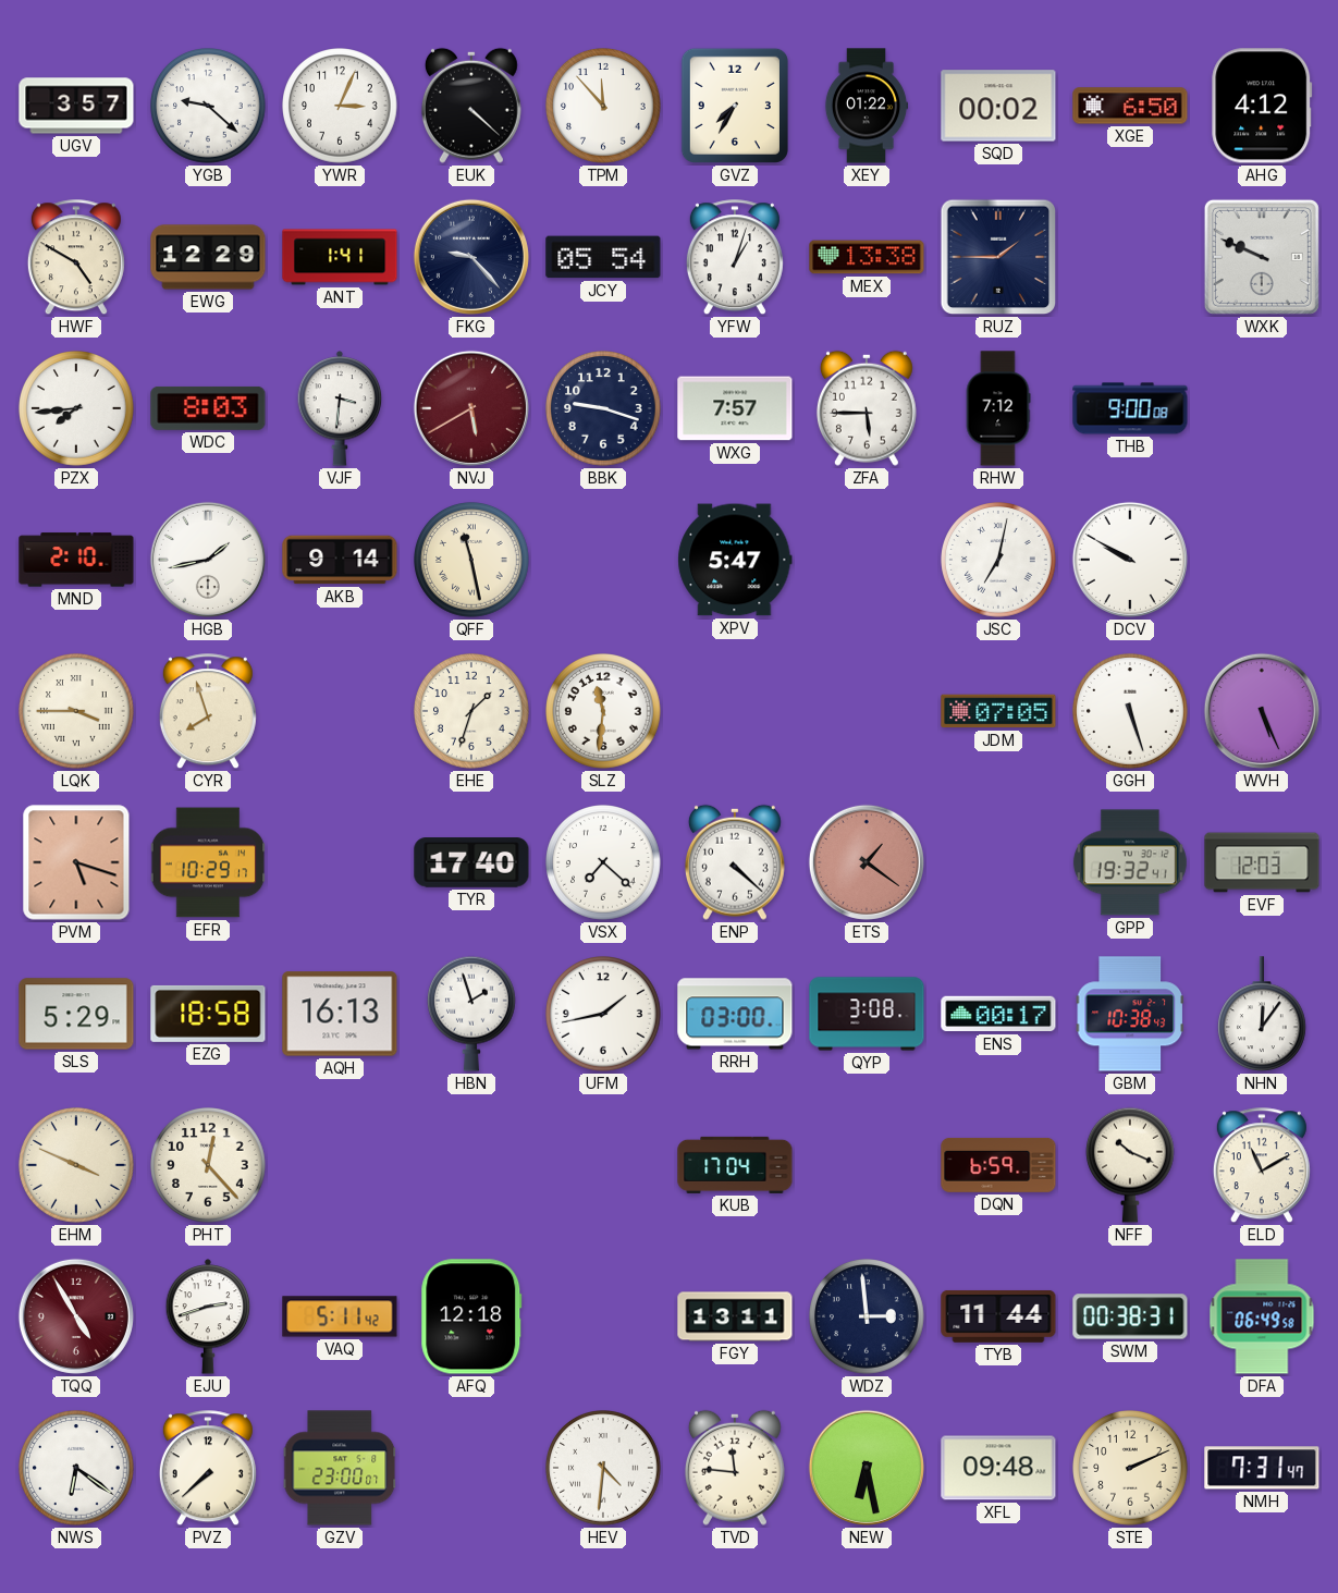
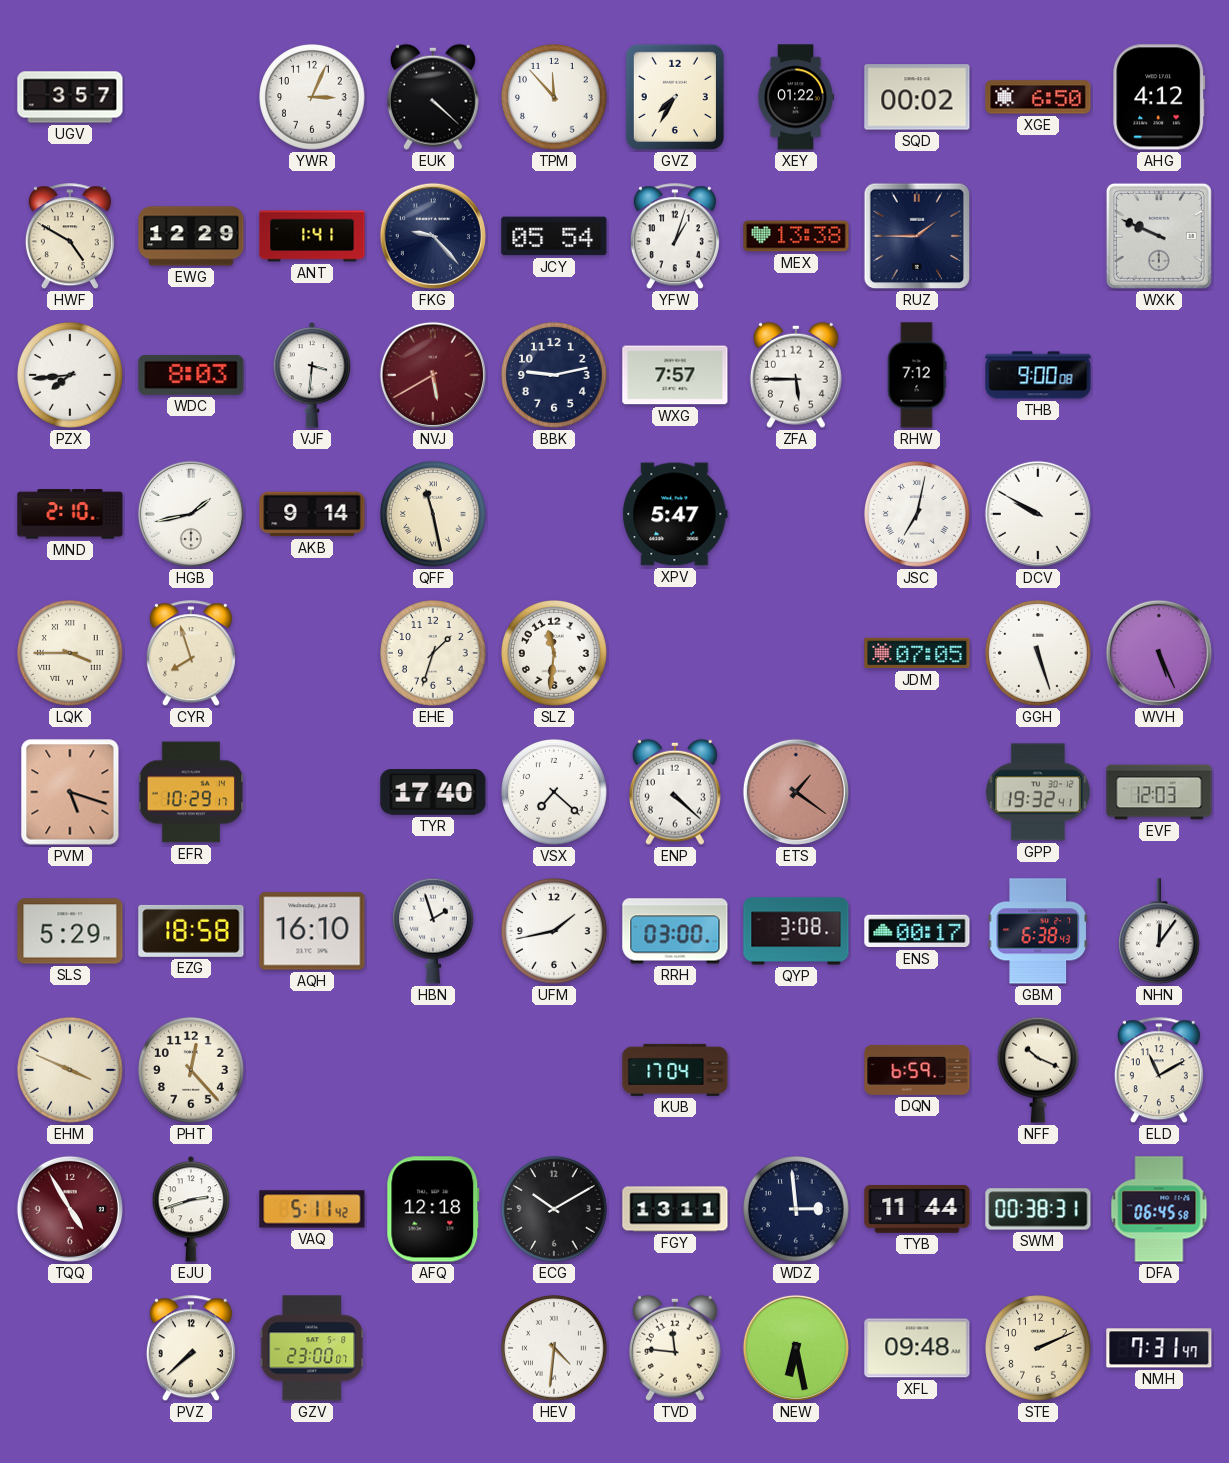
YGB: 9:22 -> none
BBK: 9:18 -> 9:13
AQH: 16:13 -> 16:10
GBM: 10:38 -> 6:38
ECG: none -> 10:10
DFA: 06:49 -> 06:45
NWS: 6:21 -> none
